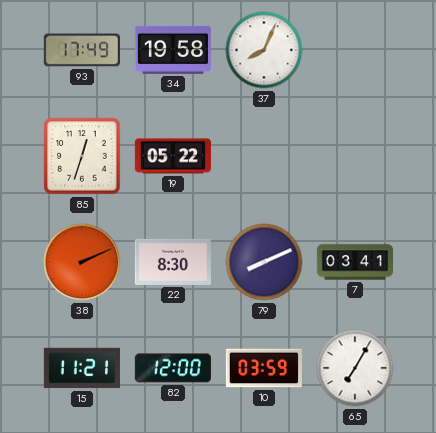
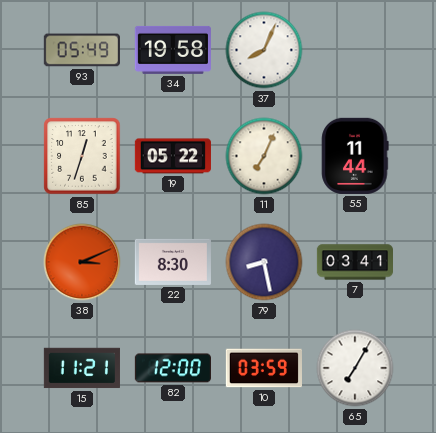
93: 17:49 -> 05:49
11: none -> 7:04
55: none -> 11:44
38: 2:11 -> 3:11
79: 8:11 -> 8:28
